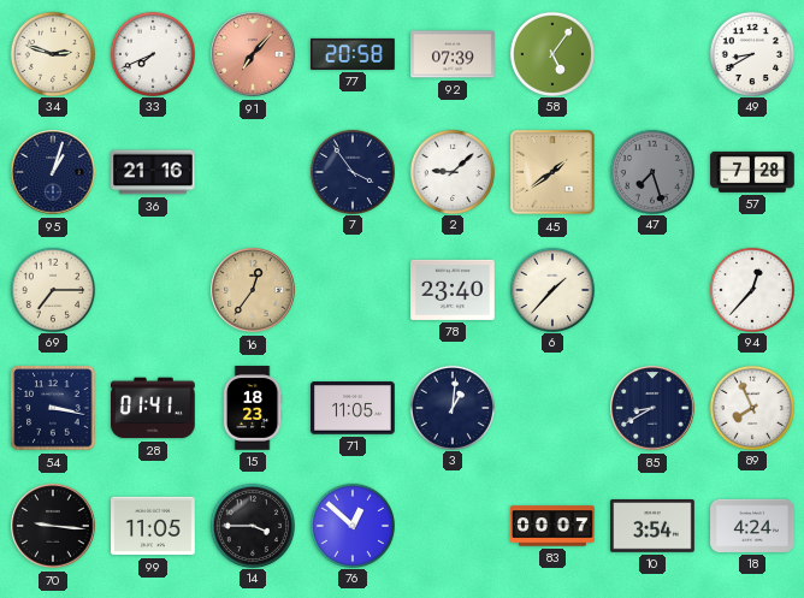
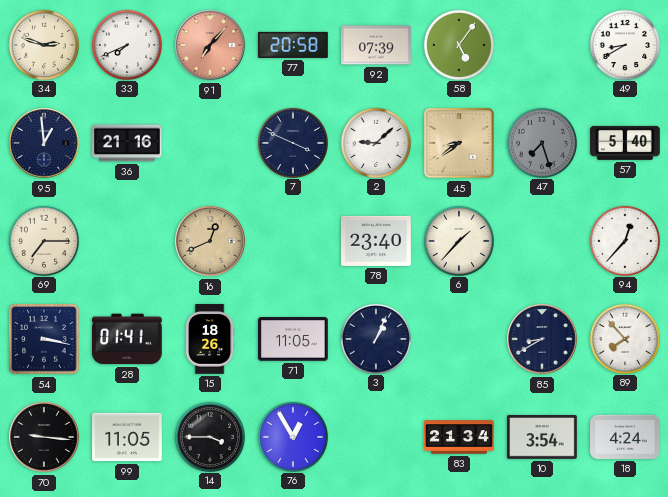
95: 1:03 -> 12:59
7: 3:54 -> 3:49
45: 1:39 -> 8:39
57: 7:28 -> 5:40
16: 12:36 -> 12:41
15: 18:23 -> 18:26
3: 1:01 -> 1:04
89: 7:56 -> 7:53
76: 12:52 -> 12:55
83: 00:07 -> 21:34
